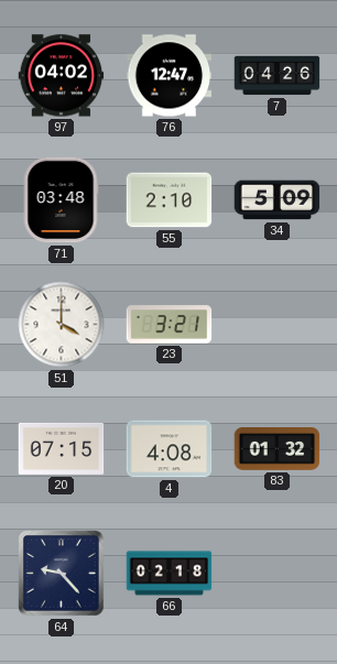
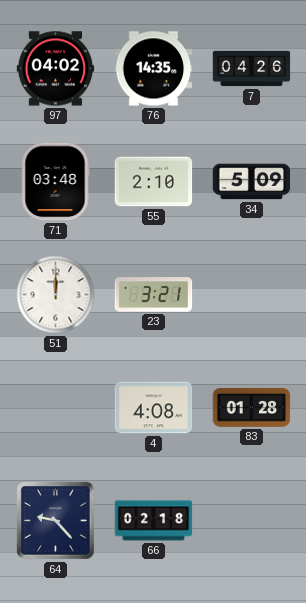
76: 12:47 -> 14:35
51: 4:00 -> 12:00
20: 07:15 -> none
83: 01:32 -> 01:28
